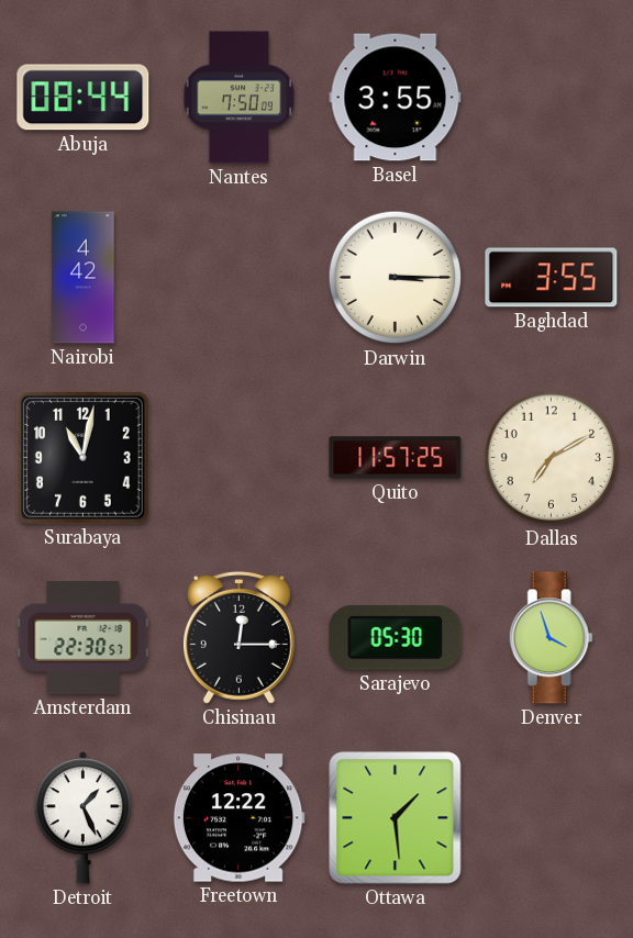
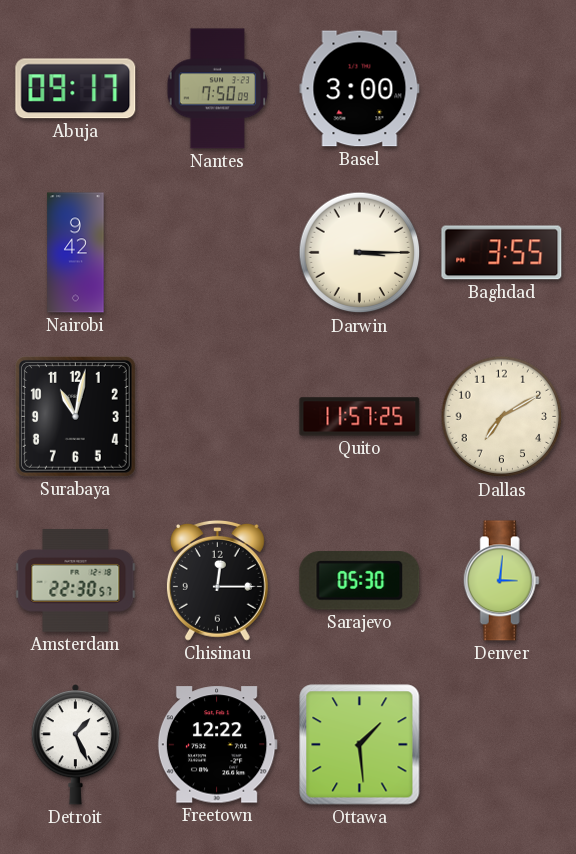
Abuja: 08:44 -> 09:17
Basel: 3:55 -> 3:00
Nairobi: 4:42 -> 9:42
Denver: 3:57 -> 3:01
